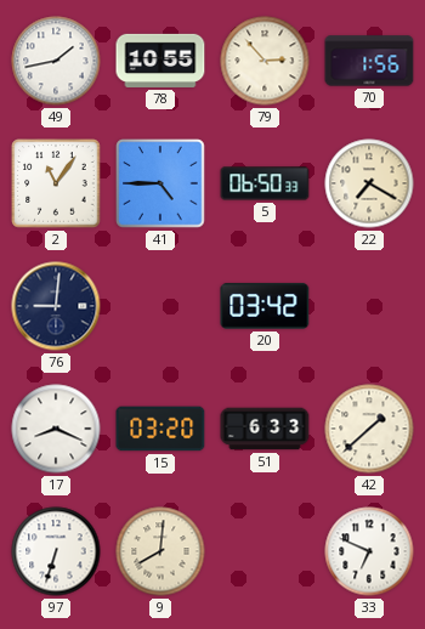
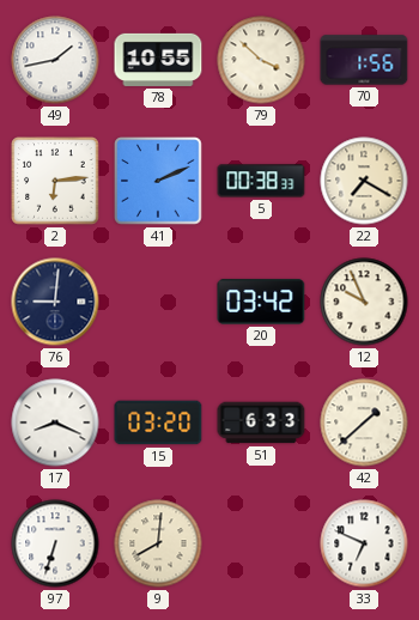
79: 2:53 -> 3:52
2: 11:06 -> 6:14
41: 4:45 -> 2:11
5: 06:50 -> 00:38
12: none -> 9:56
